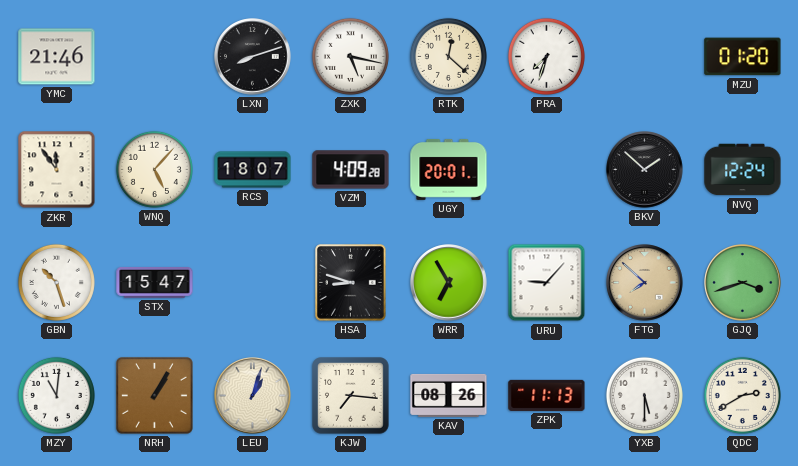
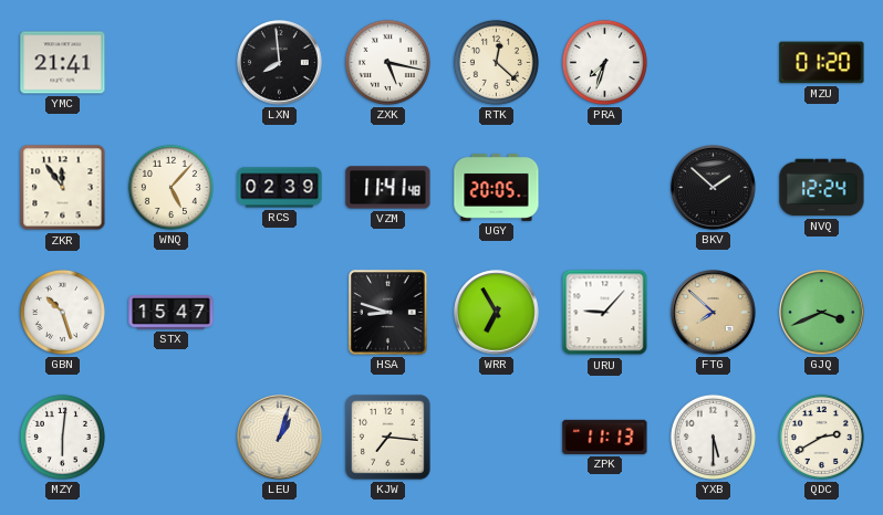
YMC: 21:46 -> 21:41
LXN: 8:12 -> 7:59
RCS: 18:07 -> 02:39
VZM: 4:09 -> 11:41
UGY: 20:01 -> 20:05
GJQ: 3:42 -> 3:41
MZY: 11:01 -> 6:01
NRH: 1:05 -> none
KAV: 08:26 -> none
